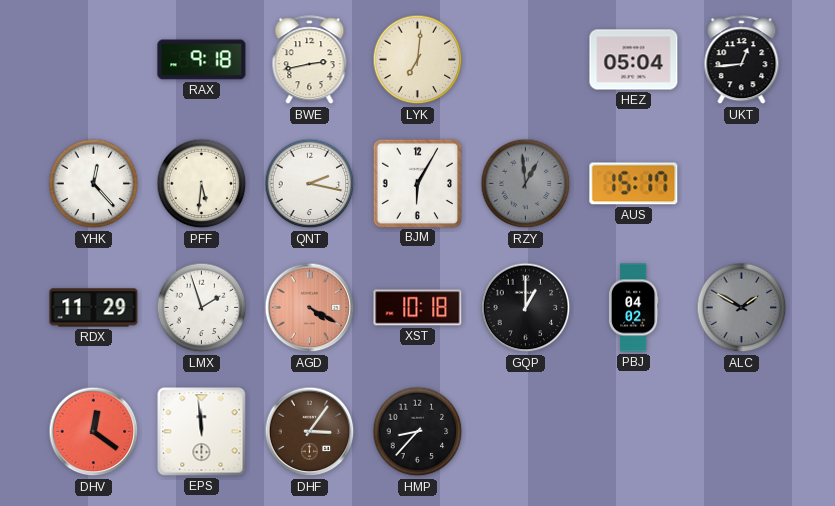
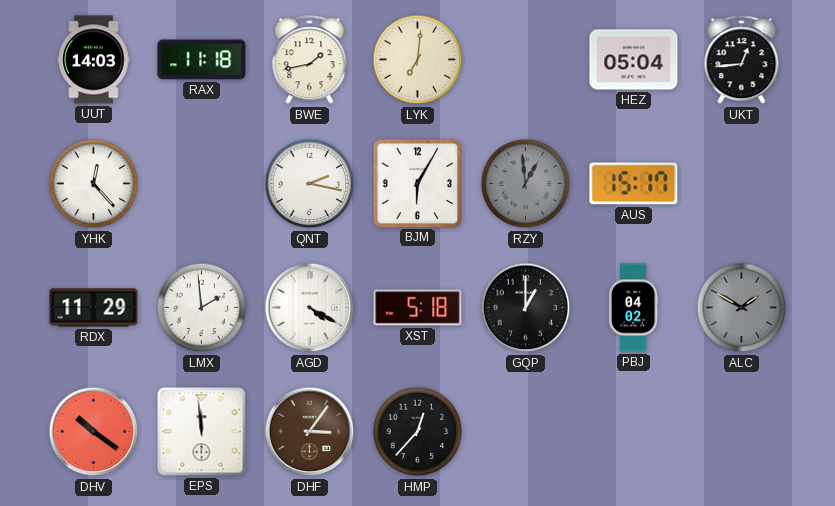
UUT: none -> 14:03
RAX: 9:18 -> 11:18
BWE: 2:43 -> 1:43
PFF: 5:31 -> none
LMX: 1:57 -> 1:59
AGD dial: salmon -> white
XST: 10:18 -> 5:18
DHV: 12:21 -> 10:21
HMP: 8:37 -> 12:37
